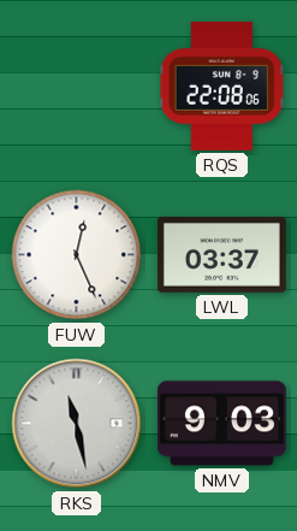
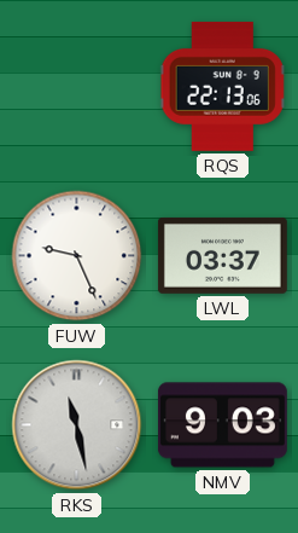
RQS: 22:08 -> 22:13
FUW: 12:26 -> 9:26
